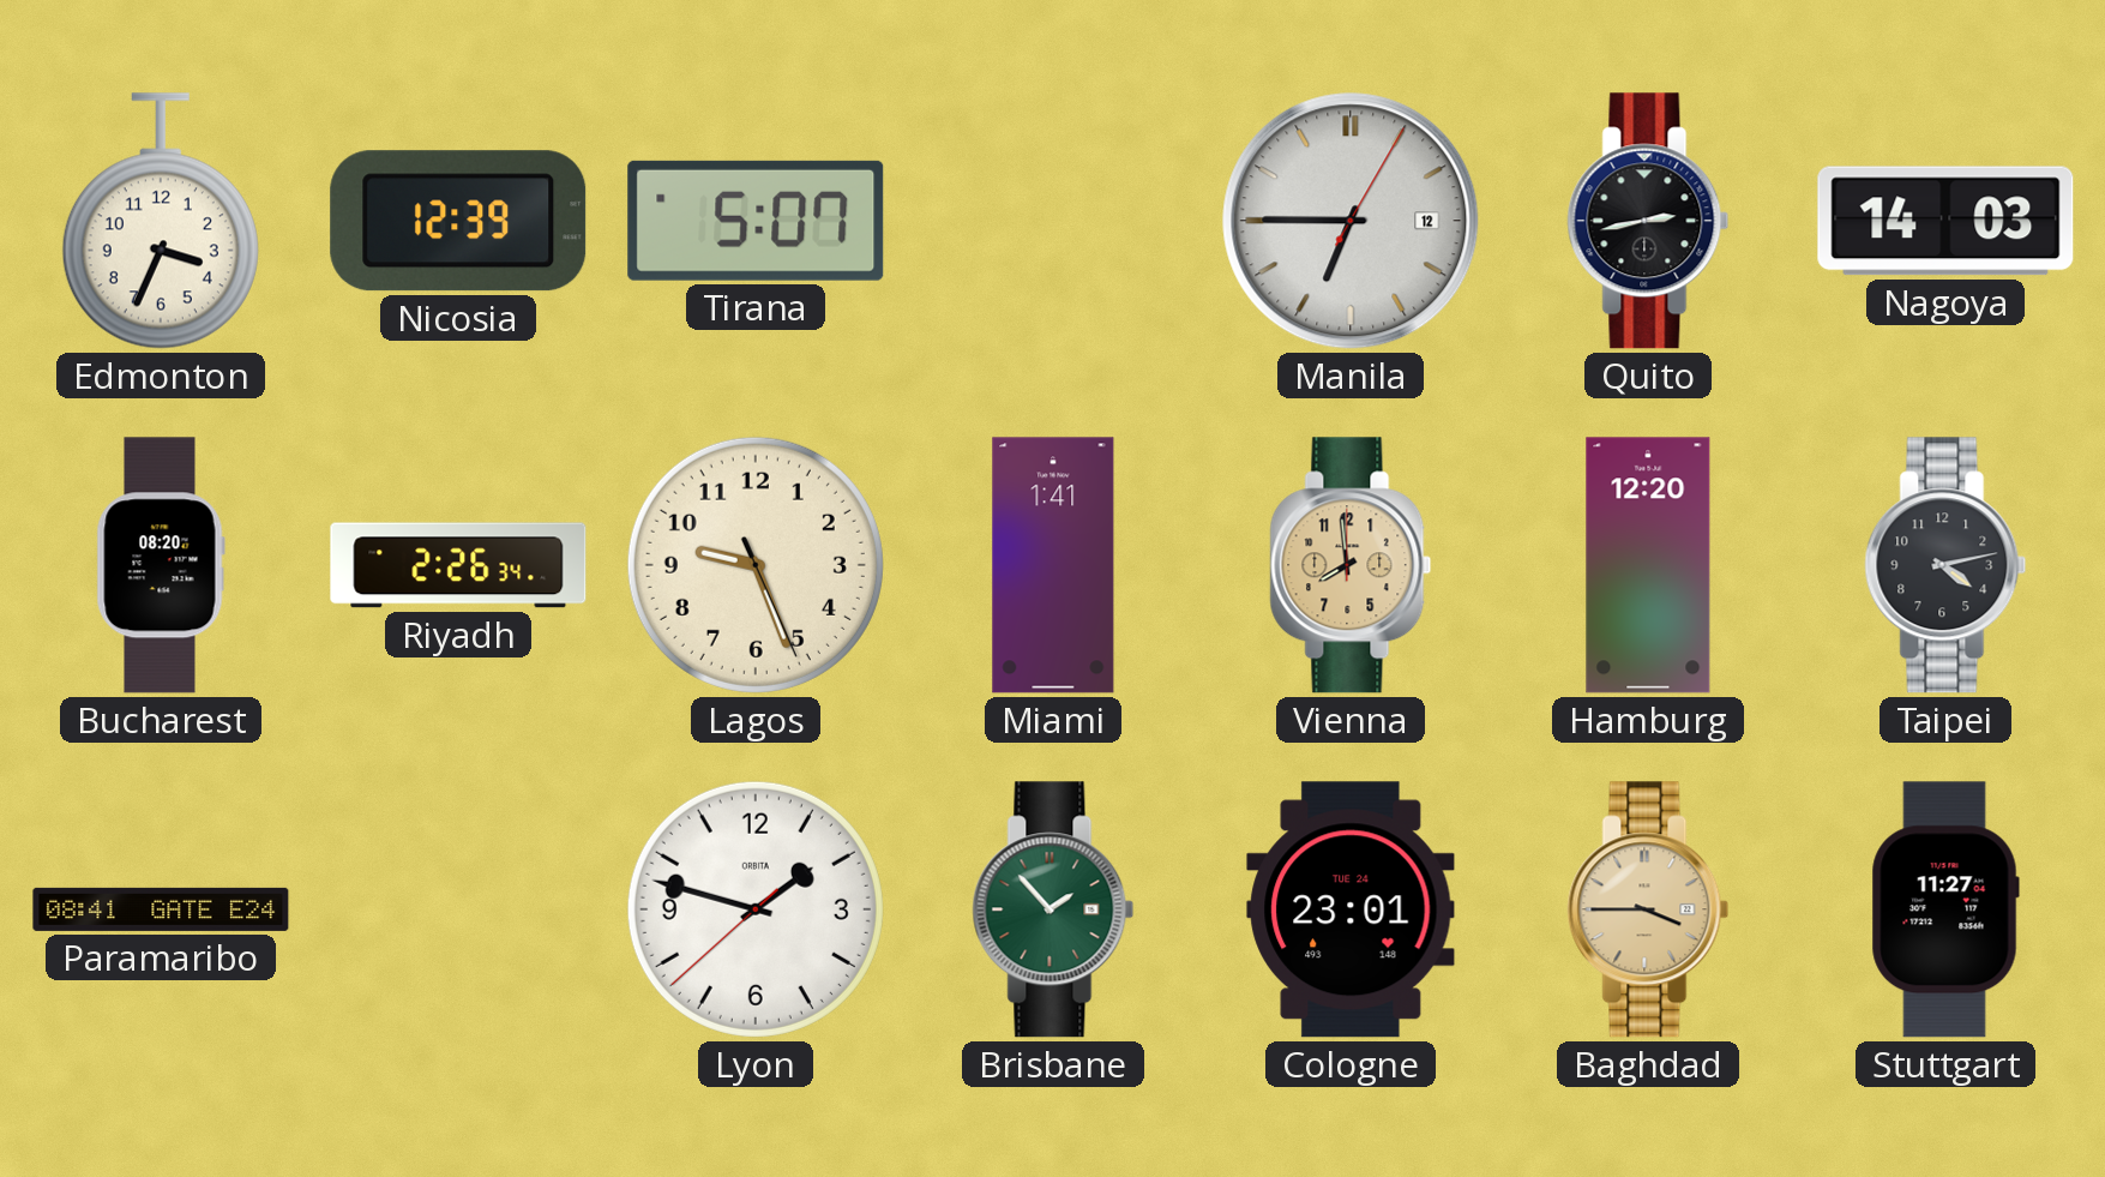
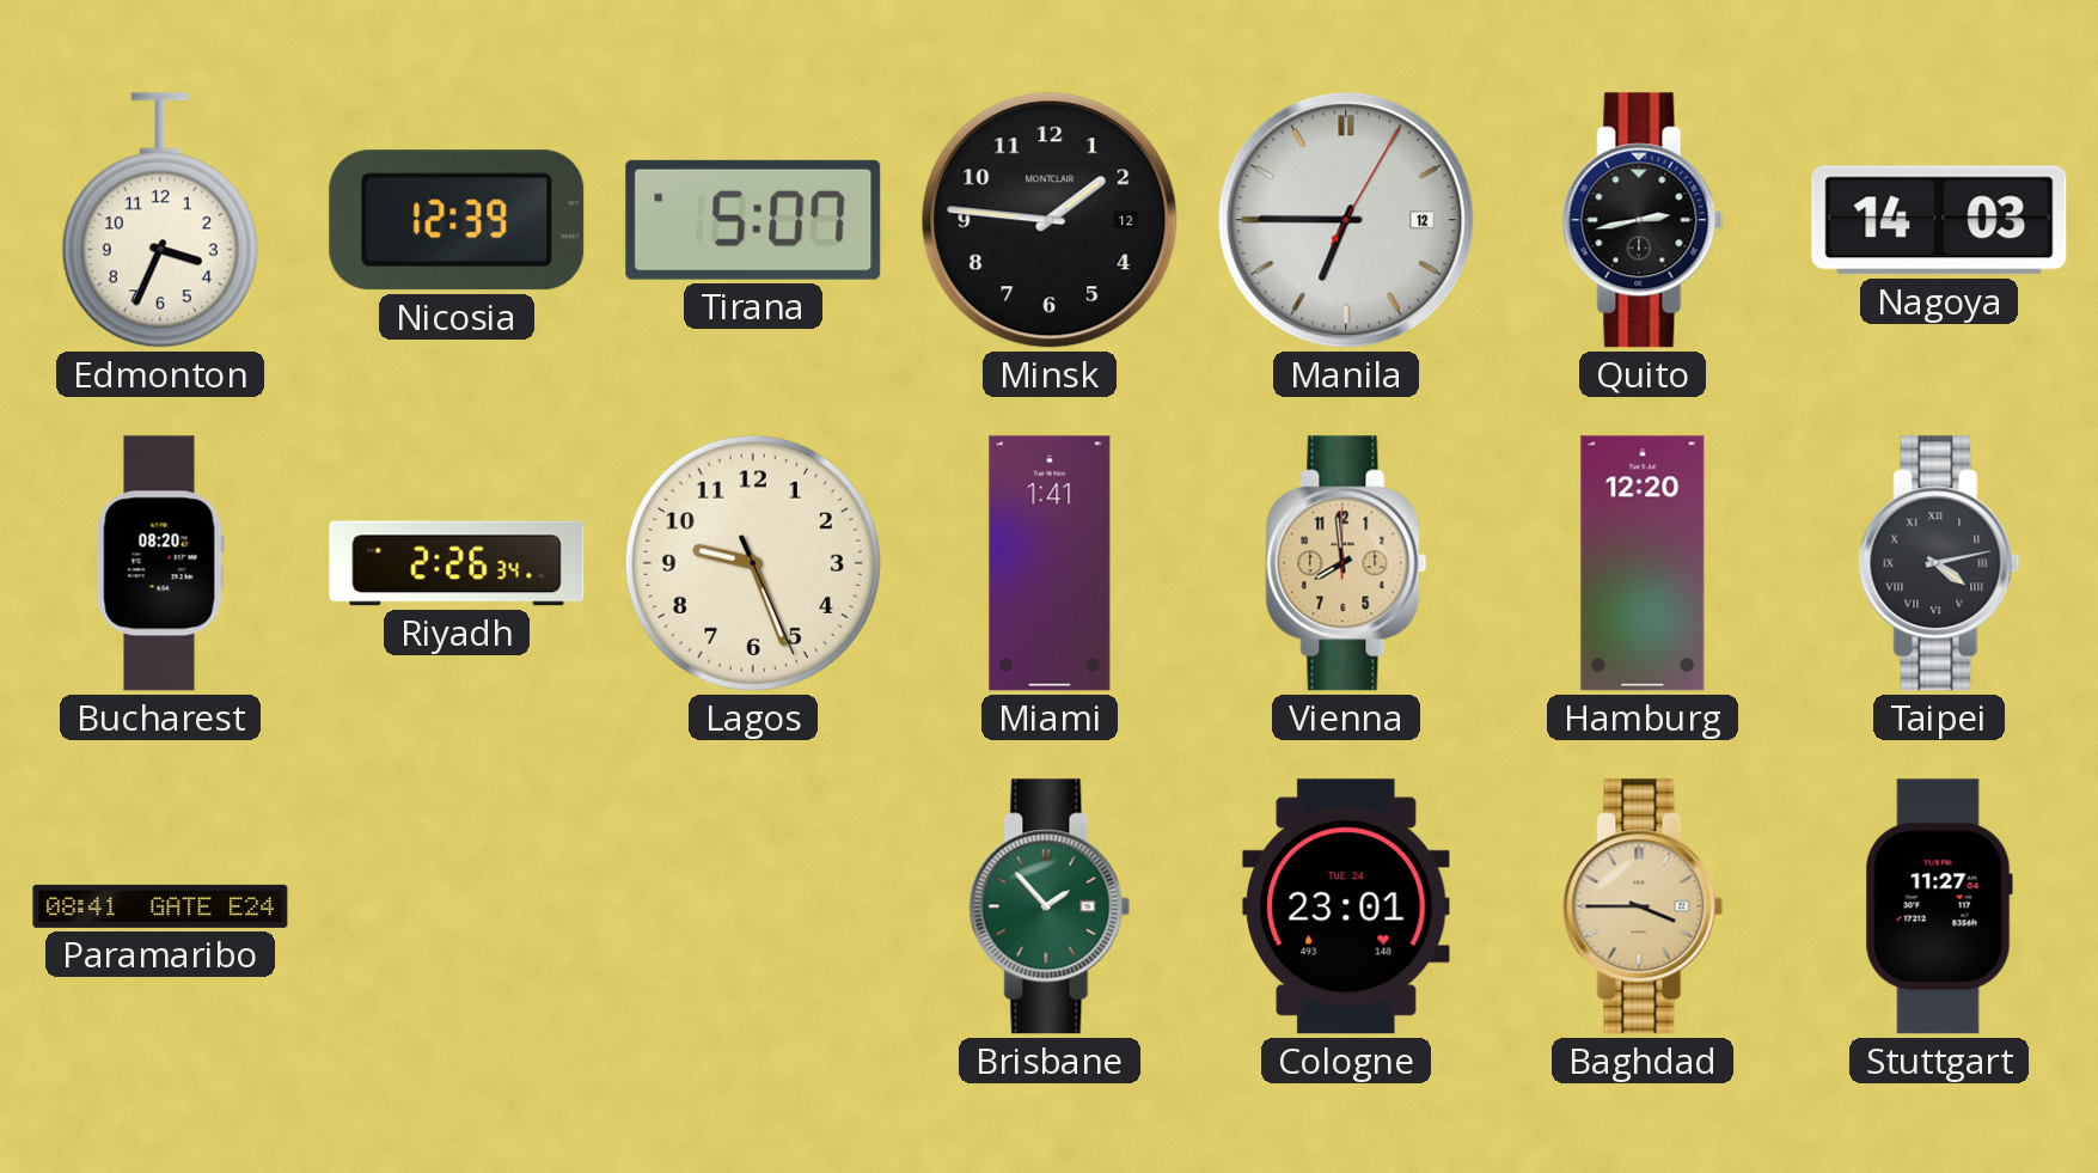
Minsk: none -> 1:46
Taipei numerals: Arabic -> Roman
Lyon: 1:47 -> none
